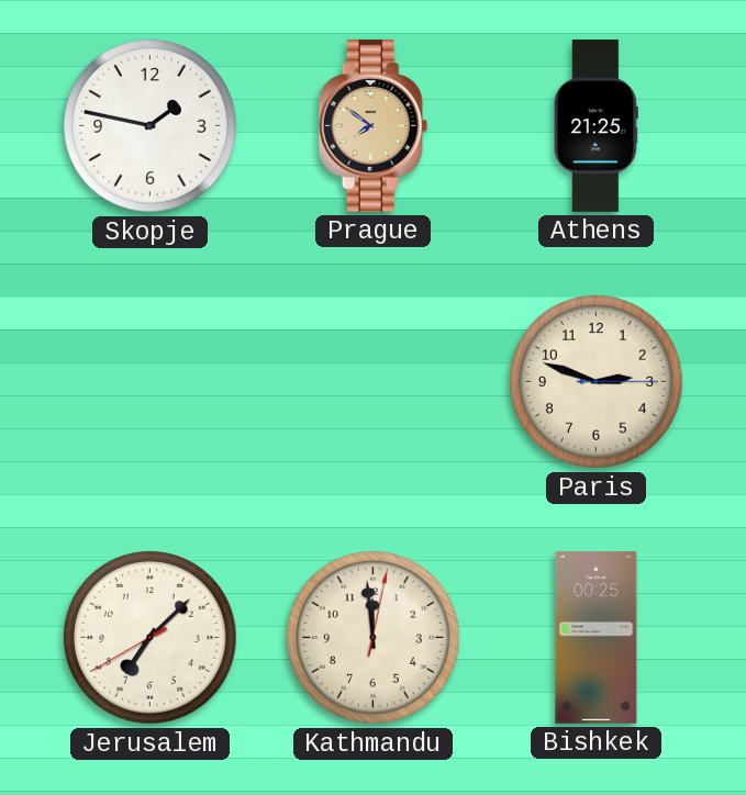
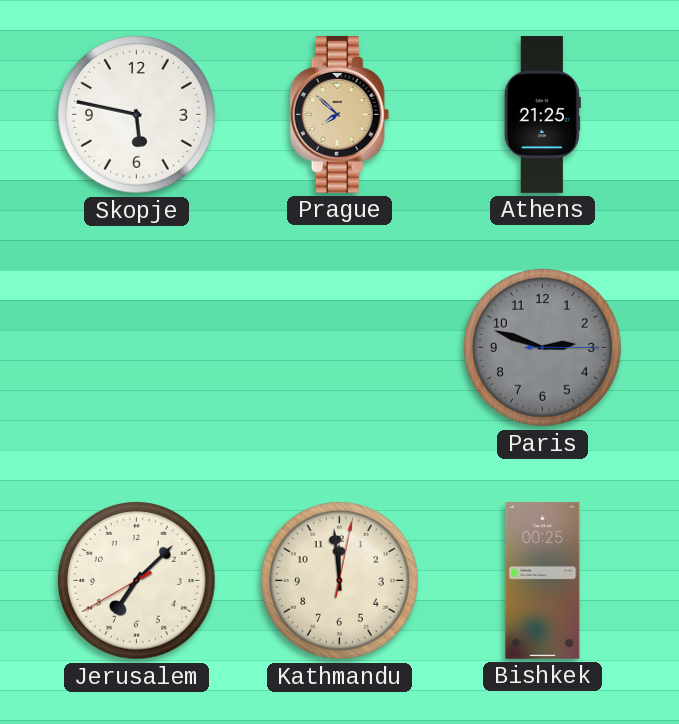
Skopje: 1:47 -> 5:47
Prague: 7:51 -> 7:52
Paris dial: cream -> grey
